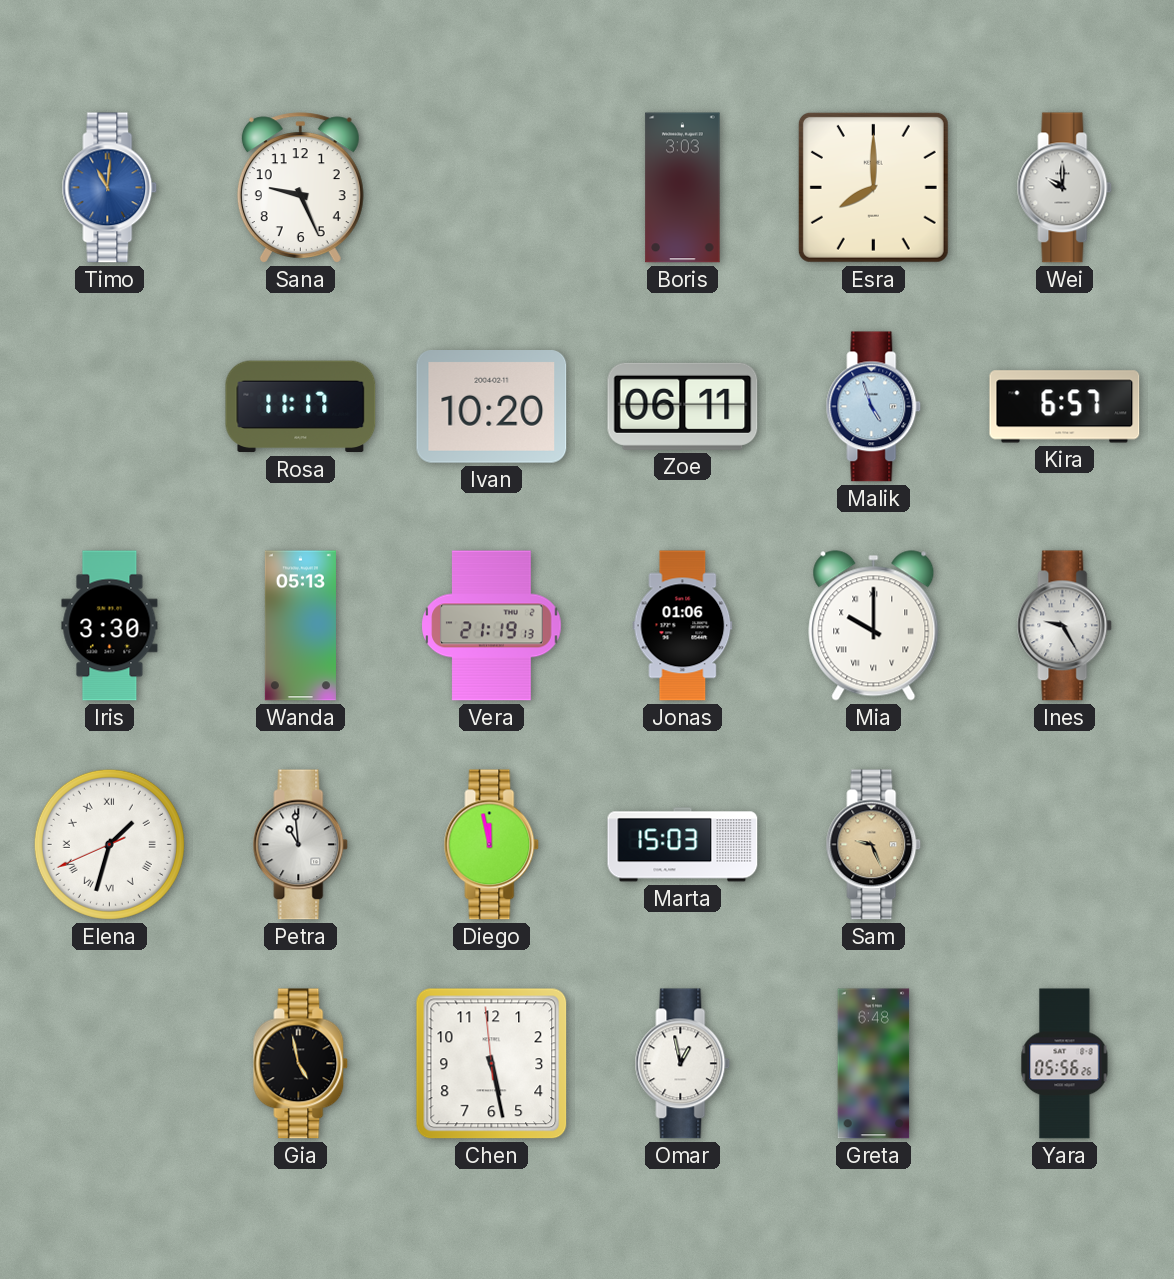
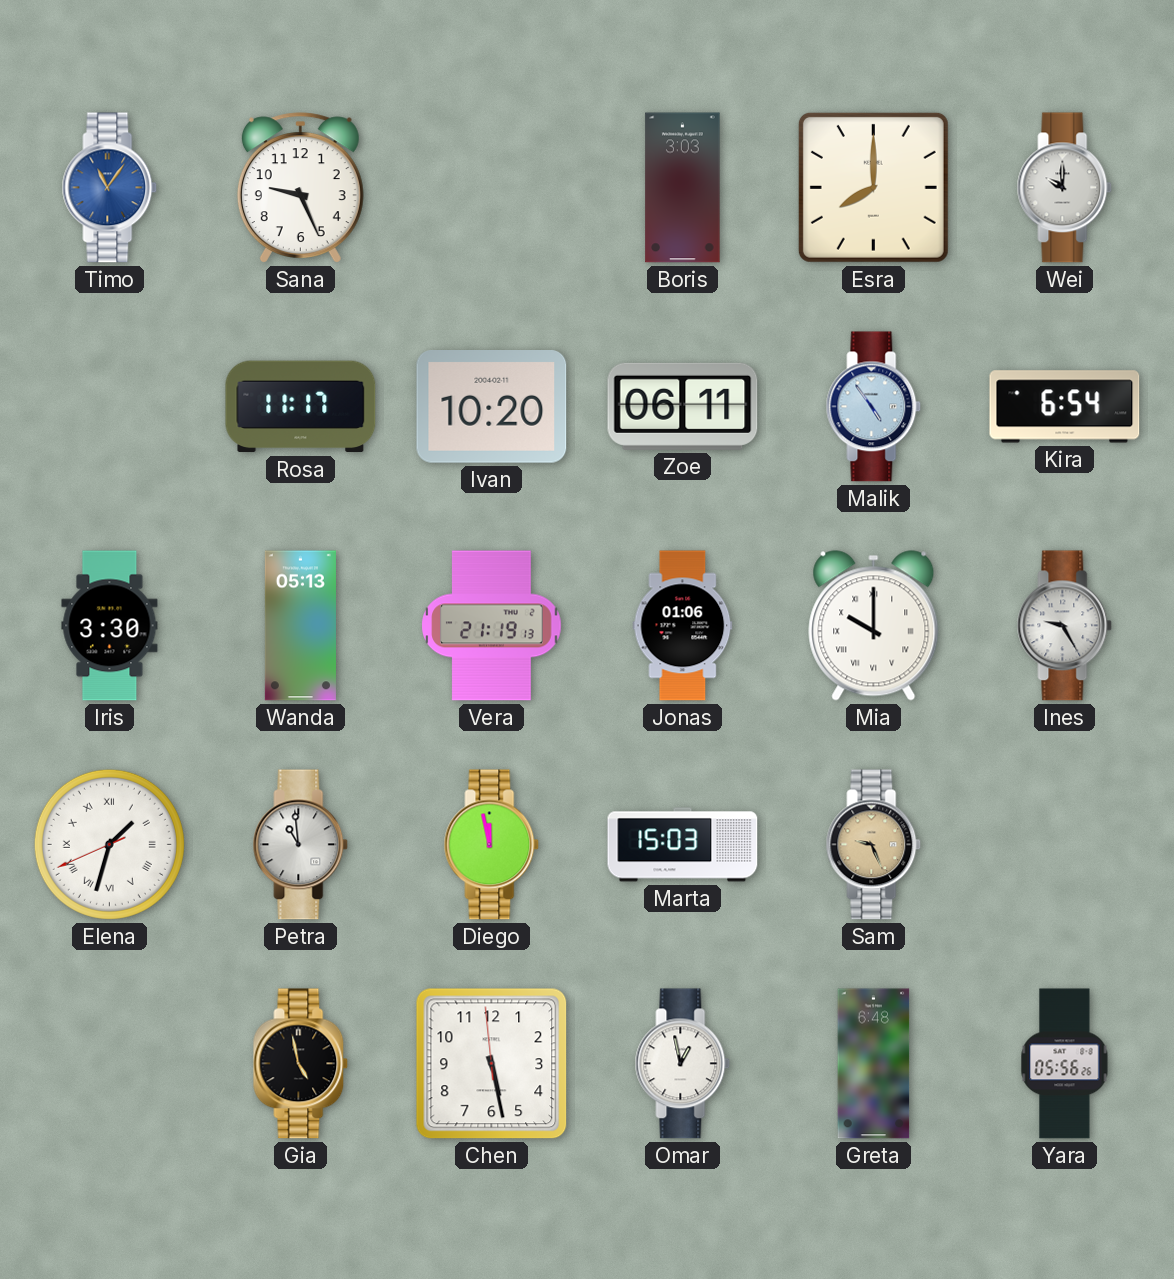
Timo: 11:01 -> 11:06
Malik: 4:57 -> 4:54
Kira: 6:57 -> 6:54
